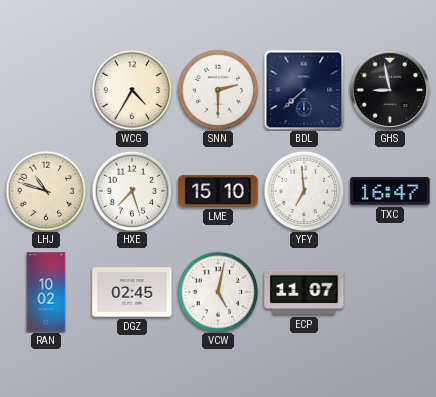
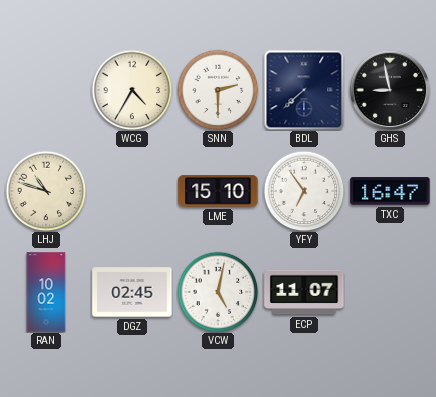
HXE: 7:27 -> none
YFY: 6:59 -> 6:54
